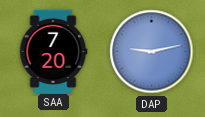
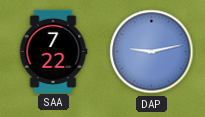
SAA: 7:20 -> 7:22
